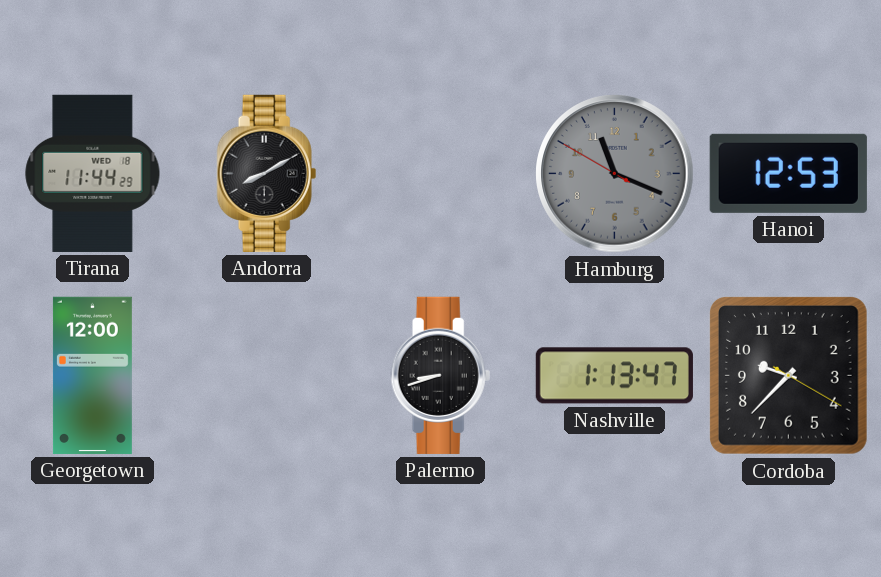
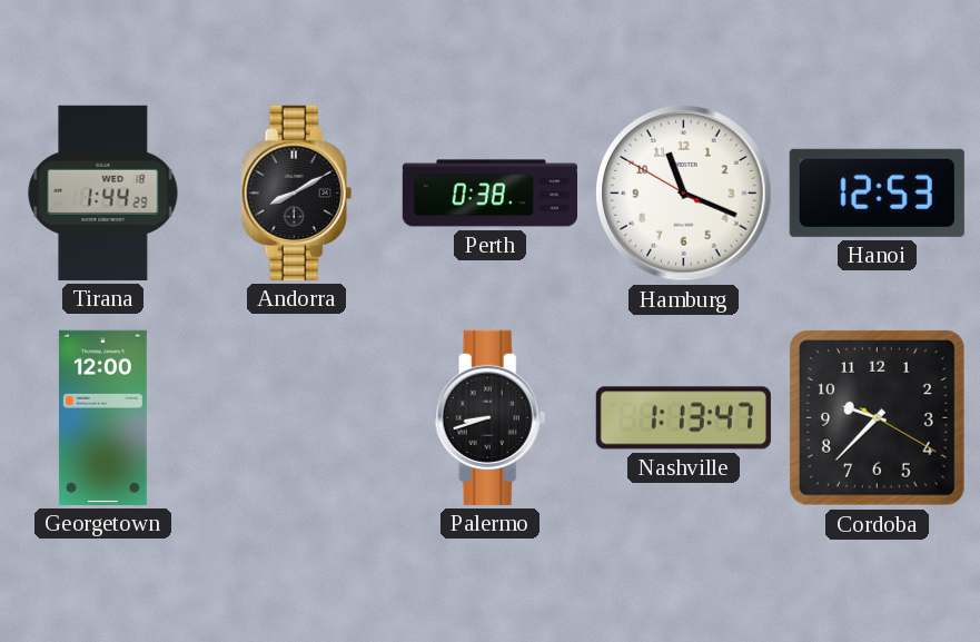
Tirana: 11:44 -> 1:44
Perth: none -> 0:38
Hamburg dial: grey -> white
